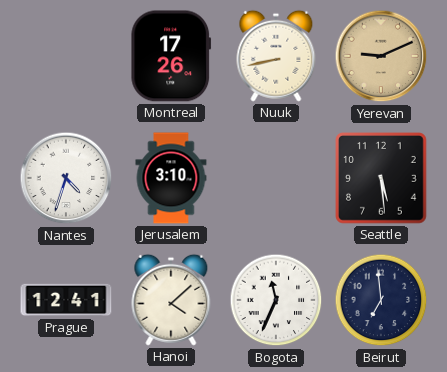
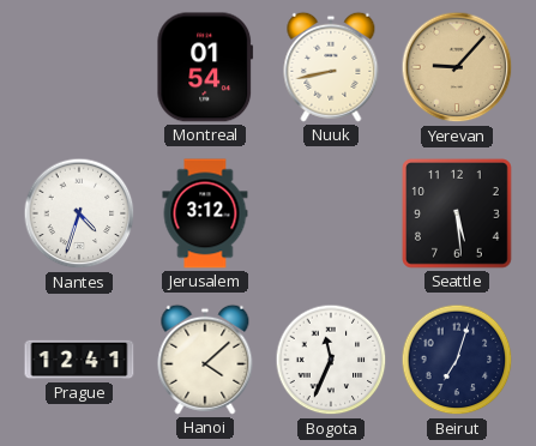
Montreal: 17:26 -> 01:54
Yerevan: 9:11 -> 9:07
Jerusalem: 3:10 -> 3:12
Beirut: 6:59 -> 7:03
